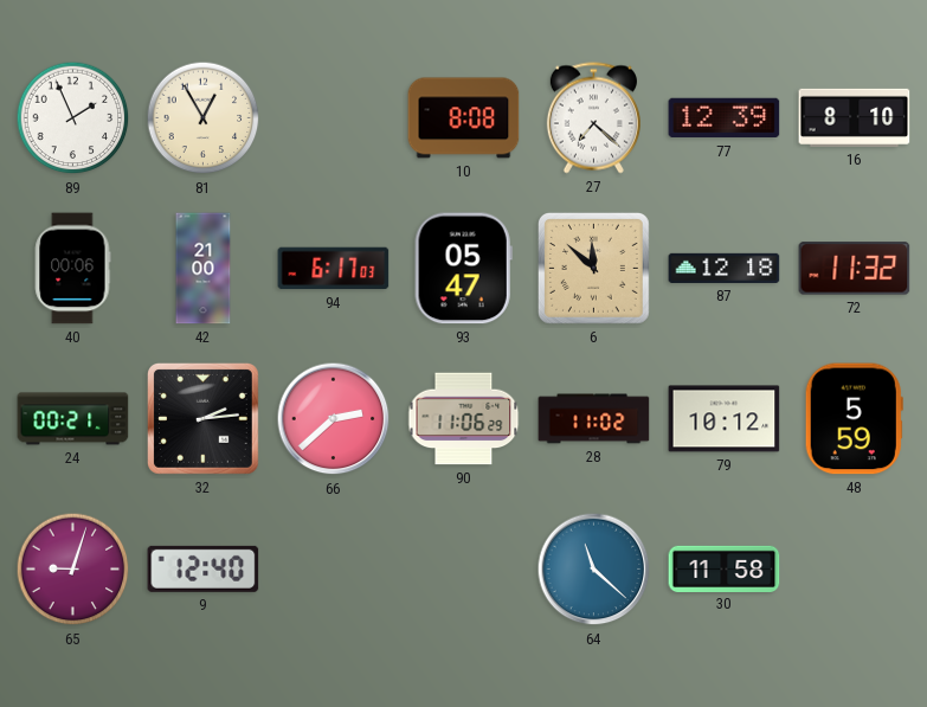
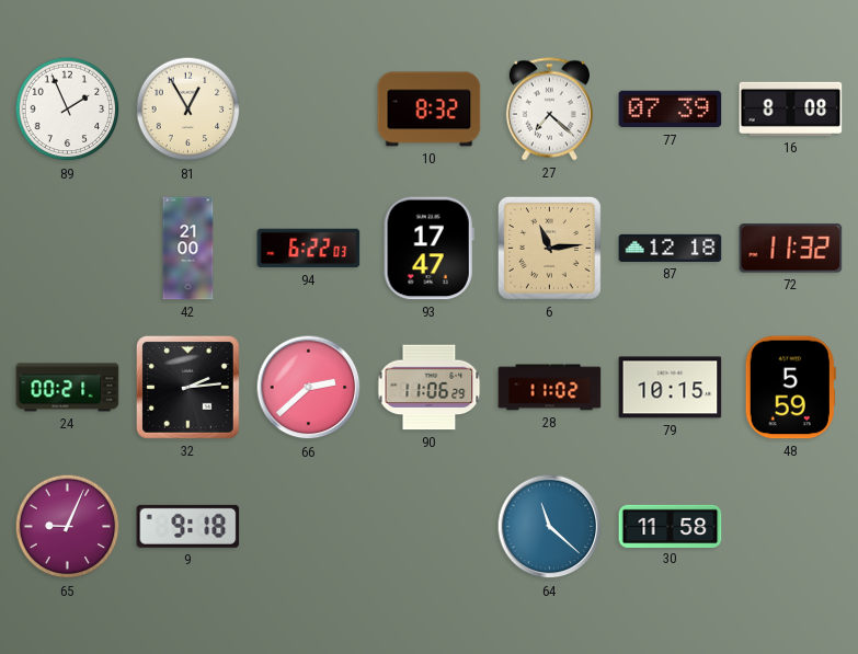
10: 8:08 -> 8:32
77: 12:39 -> 07:39
16: 8:10 -> 8:08
40: 00:06 -> none
94: 6:17 -> 6:22
93: 05:47 -> 17:47
6: 11:52 -> 11:14
79: 10:12 -> 10:15
65: 9:03 -> 9:04
9: 12:40 -> 9:18
